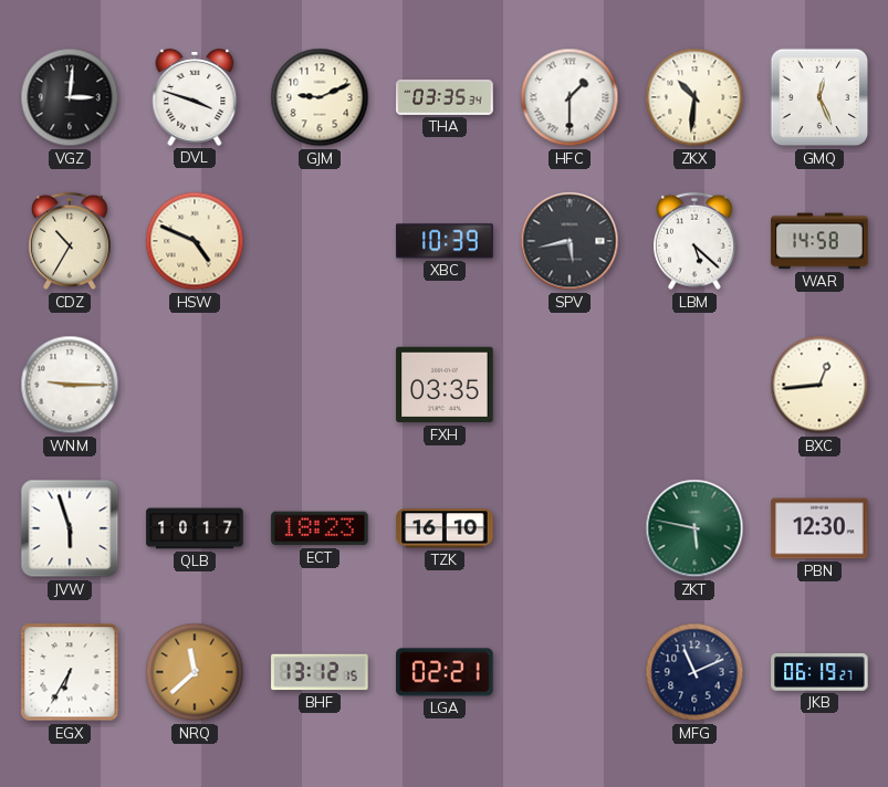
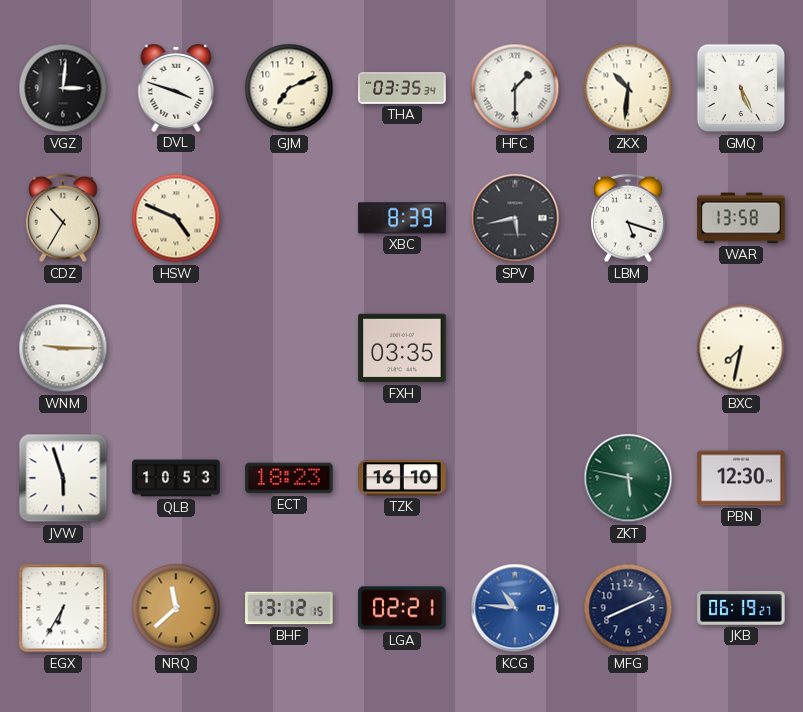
GJM: 9:11 -> 7:11
GMQ: 12:26 -> 5:26
XBC: 10:39 -> 8:39
LBM: 5:22 -> 5:18
WAR: 14:58 -> 13:58
BXC: 12:44 -> 7:32
QLB: 10:17 -> 10:53
KCG: none -> 10:46
MFG: 11:11 -> 8:11
